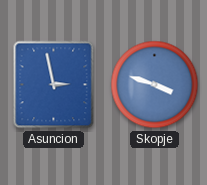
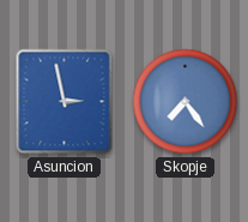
Skopje: 3:48 -> 7:24
